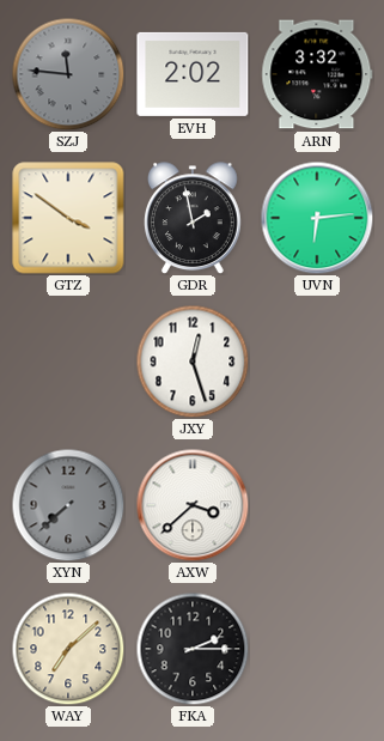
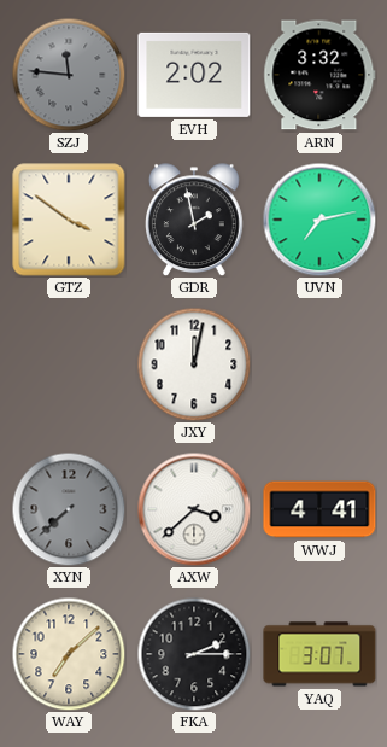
UVN: 6:14 -> 7:13
JXY: 12:27 -> 12:02
WWJ: none -> 4:41
YAQ: none -> 3:07
